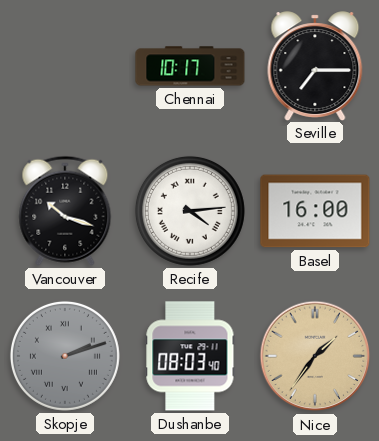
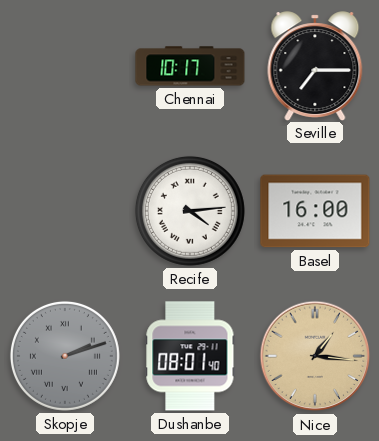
Vancouver: 10:18 -> none
Dushanbe: 08:03 -> 08:01
Nice: 1:36 -> 1:16
